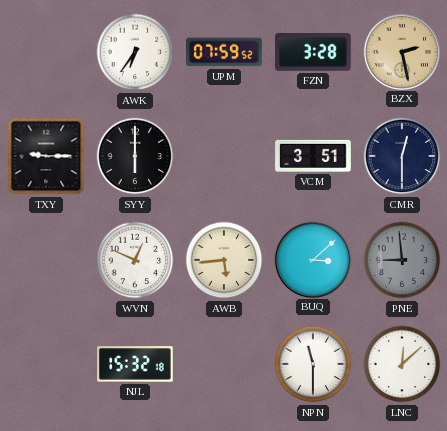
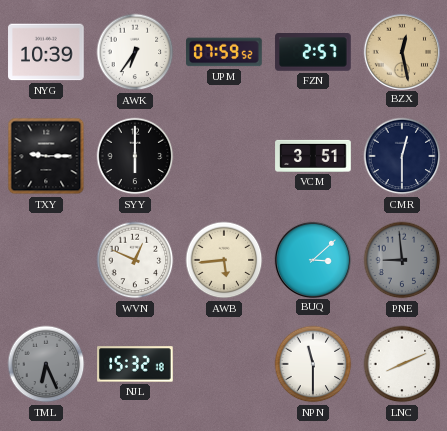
NYG: none -> 10:39
FZN: 3:28 -> 2:57
BZX: 2:28 -> 12:28
TML: none -> 6:26
LNC: 12:08 -> 8:11
